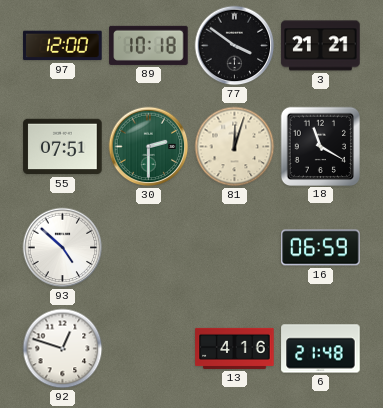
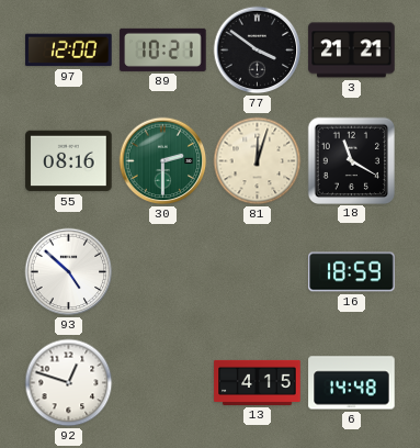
89: 10:18 -> 10:21
55: 07:51 -> 08:16
16: 06:59 -> 18:59
13: 4:16 -> 4:15
6: 21:48 -> 14:48
